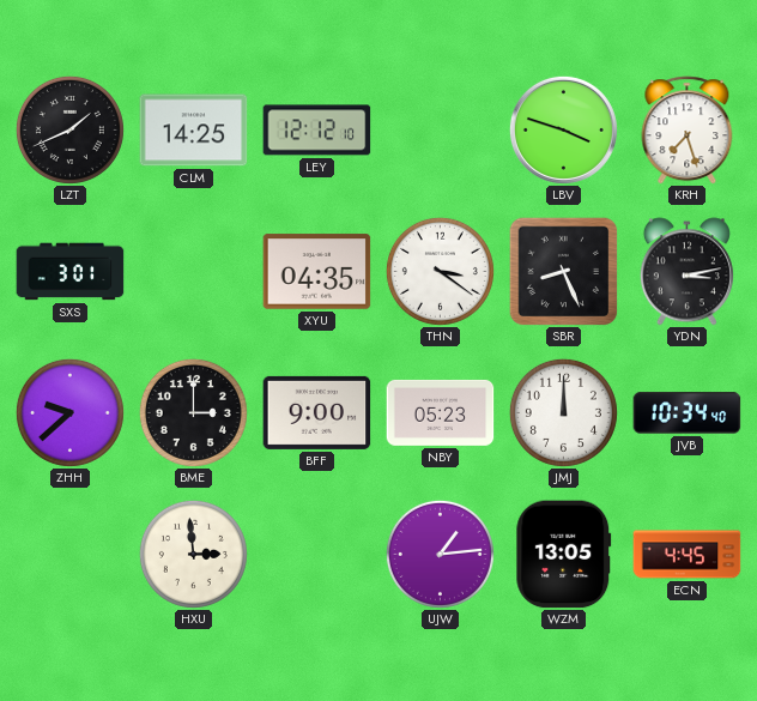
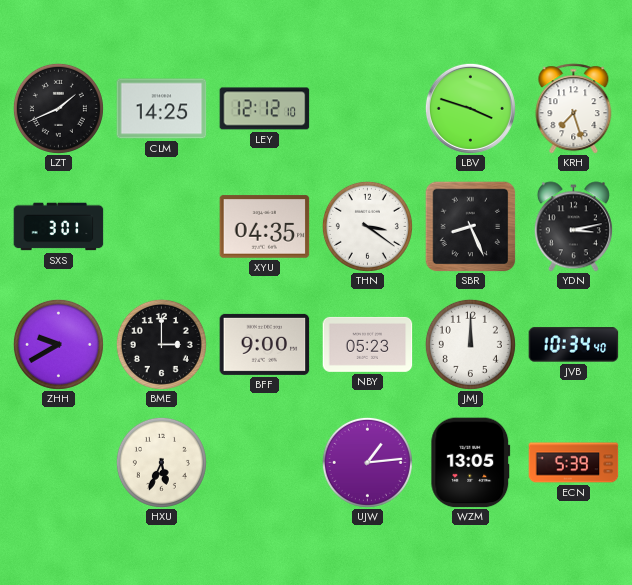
ZHH: 9:38 -> 9:40
HXU: 2:59 -> 5:34
ECN: 4:45 -> 5:39
